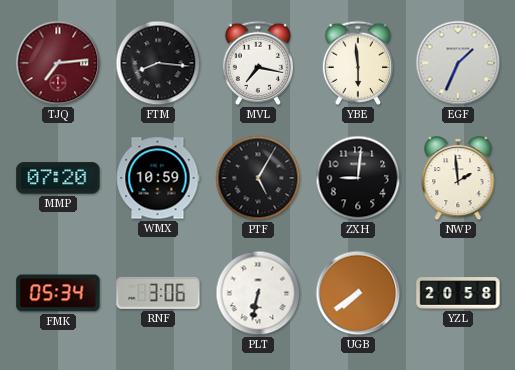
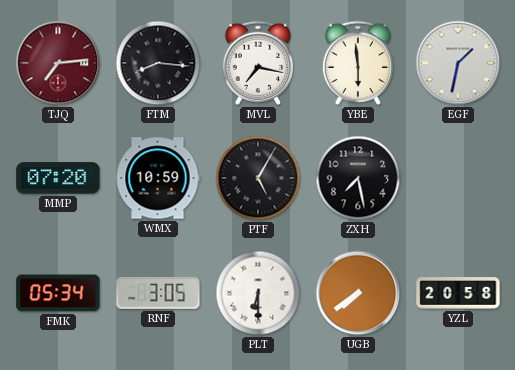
EGF: 1:34 -> 1:32
ZXH: 9:01 -> 7:28
NWP: 1:59 -> none
RNF: 3:06 -> 3:05
PLT: 6:32 -> 6:30
